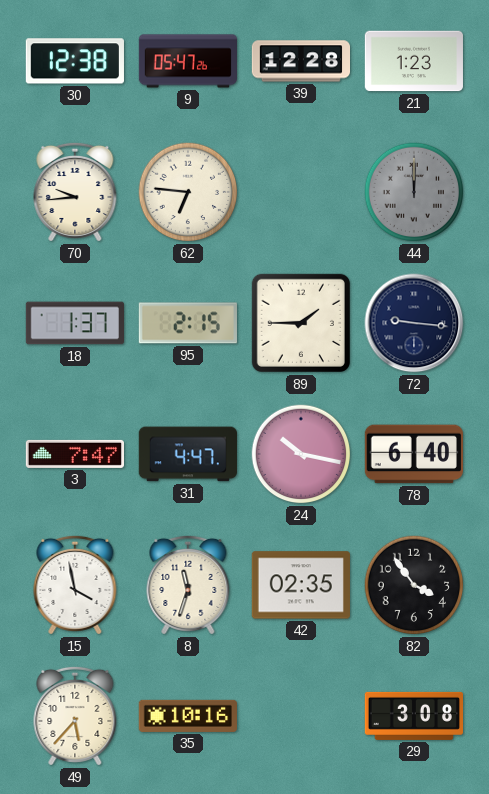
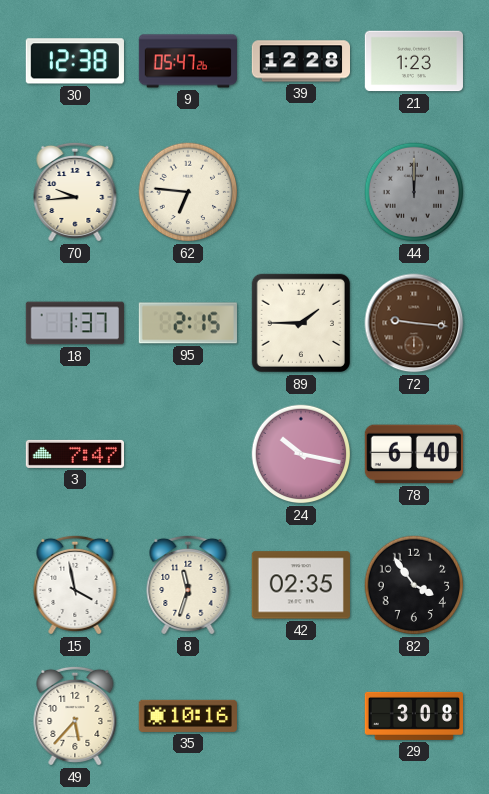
72 dial: navy -> brown
31: 4:47 -> none
